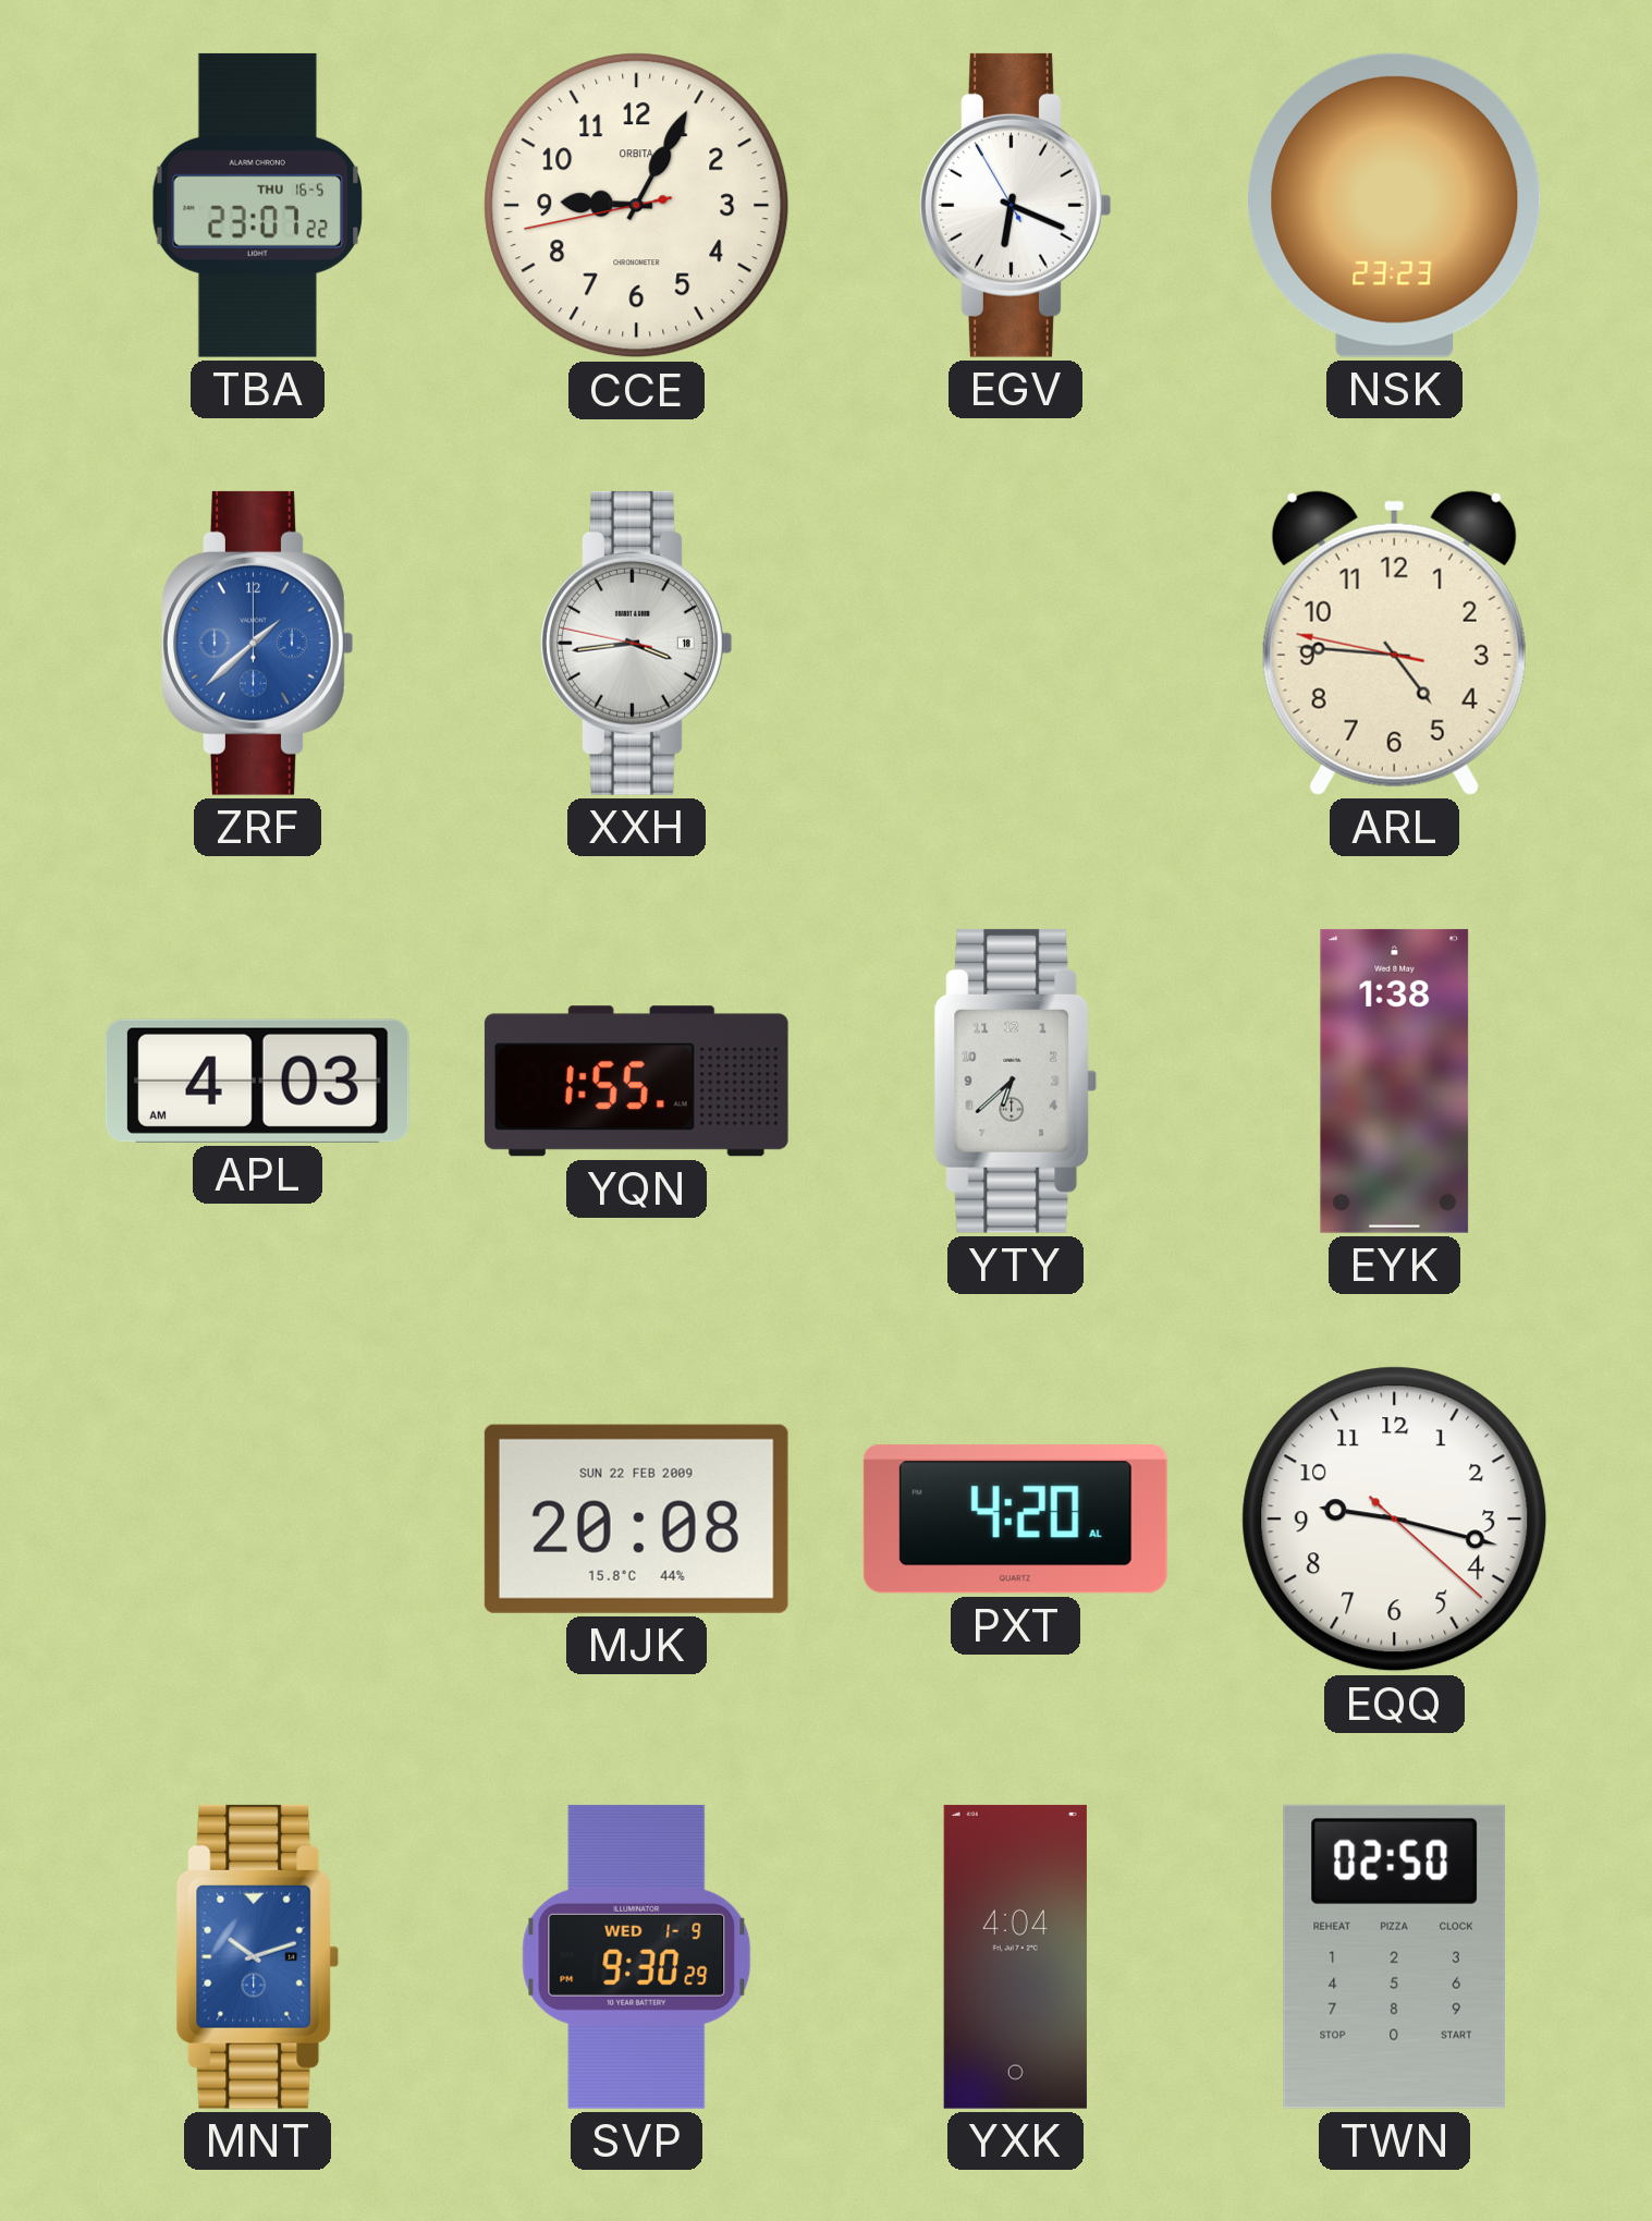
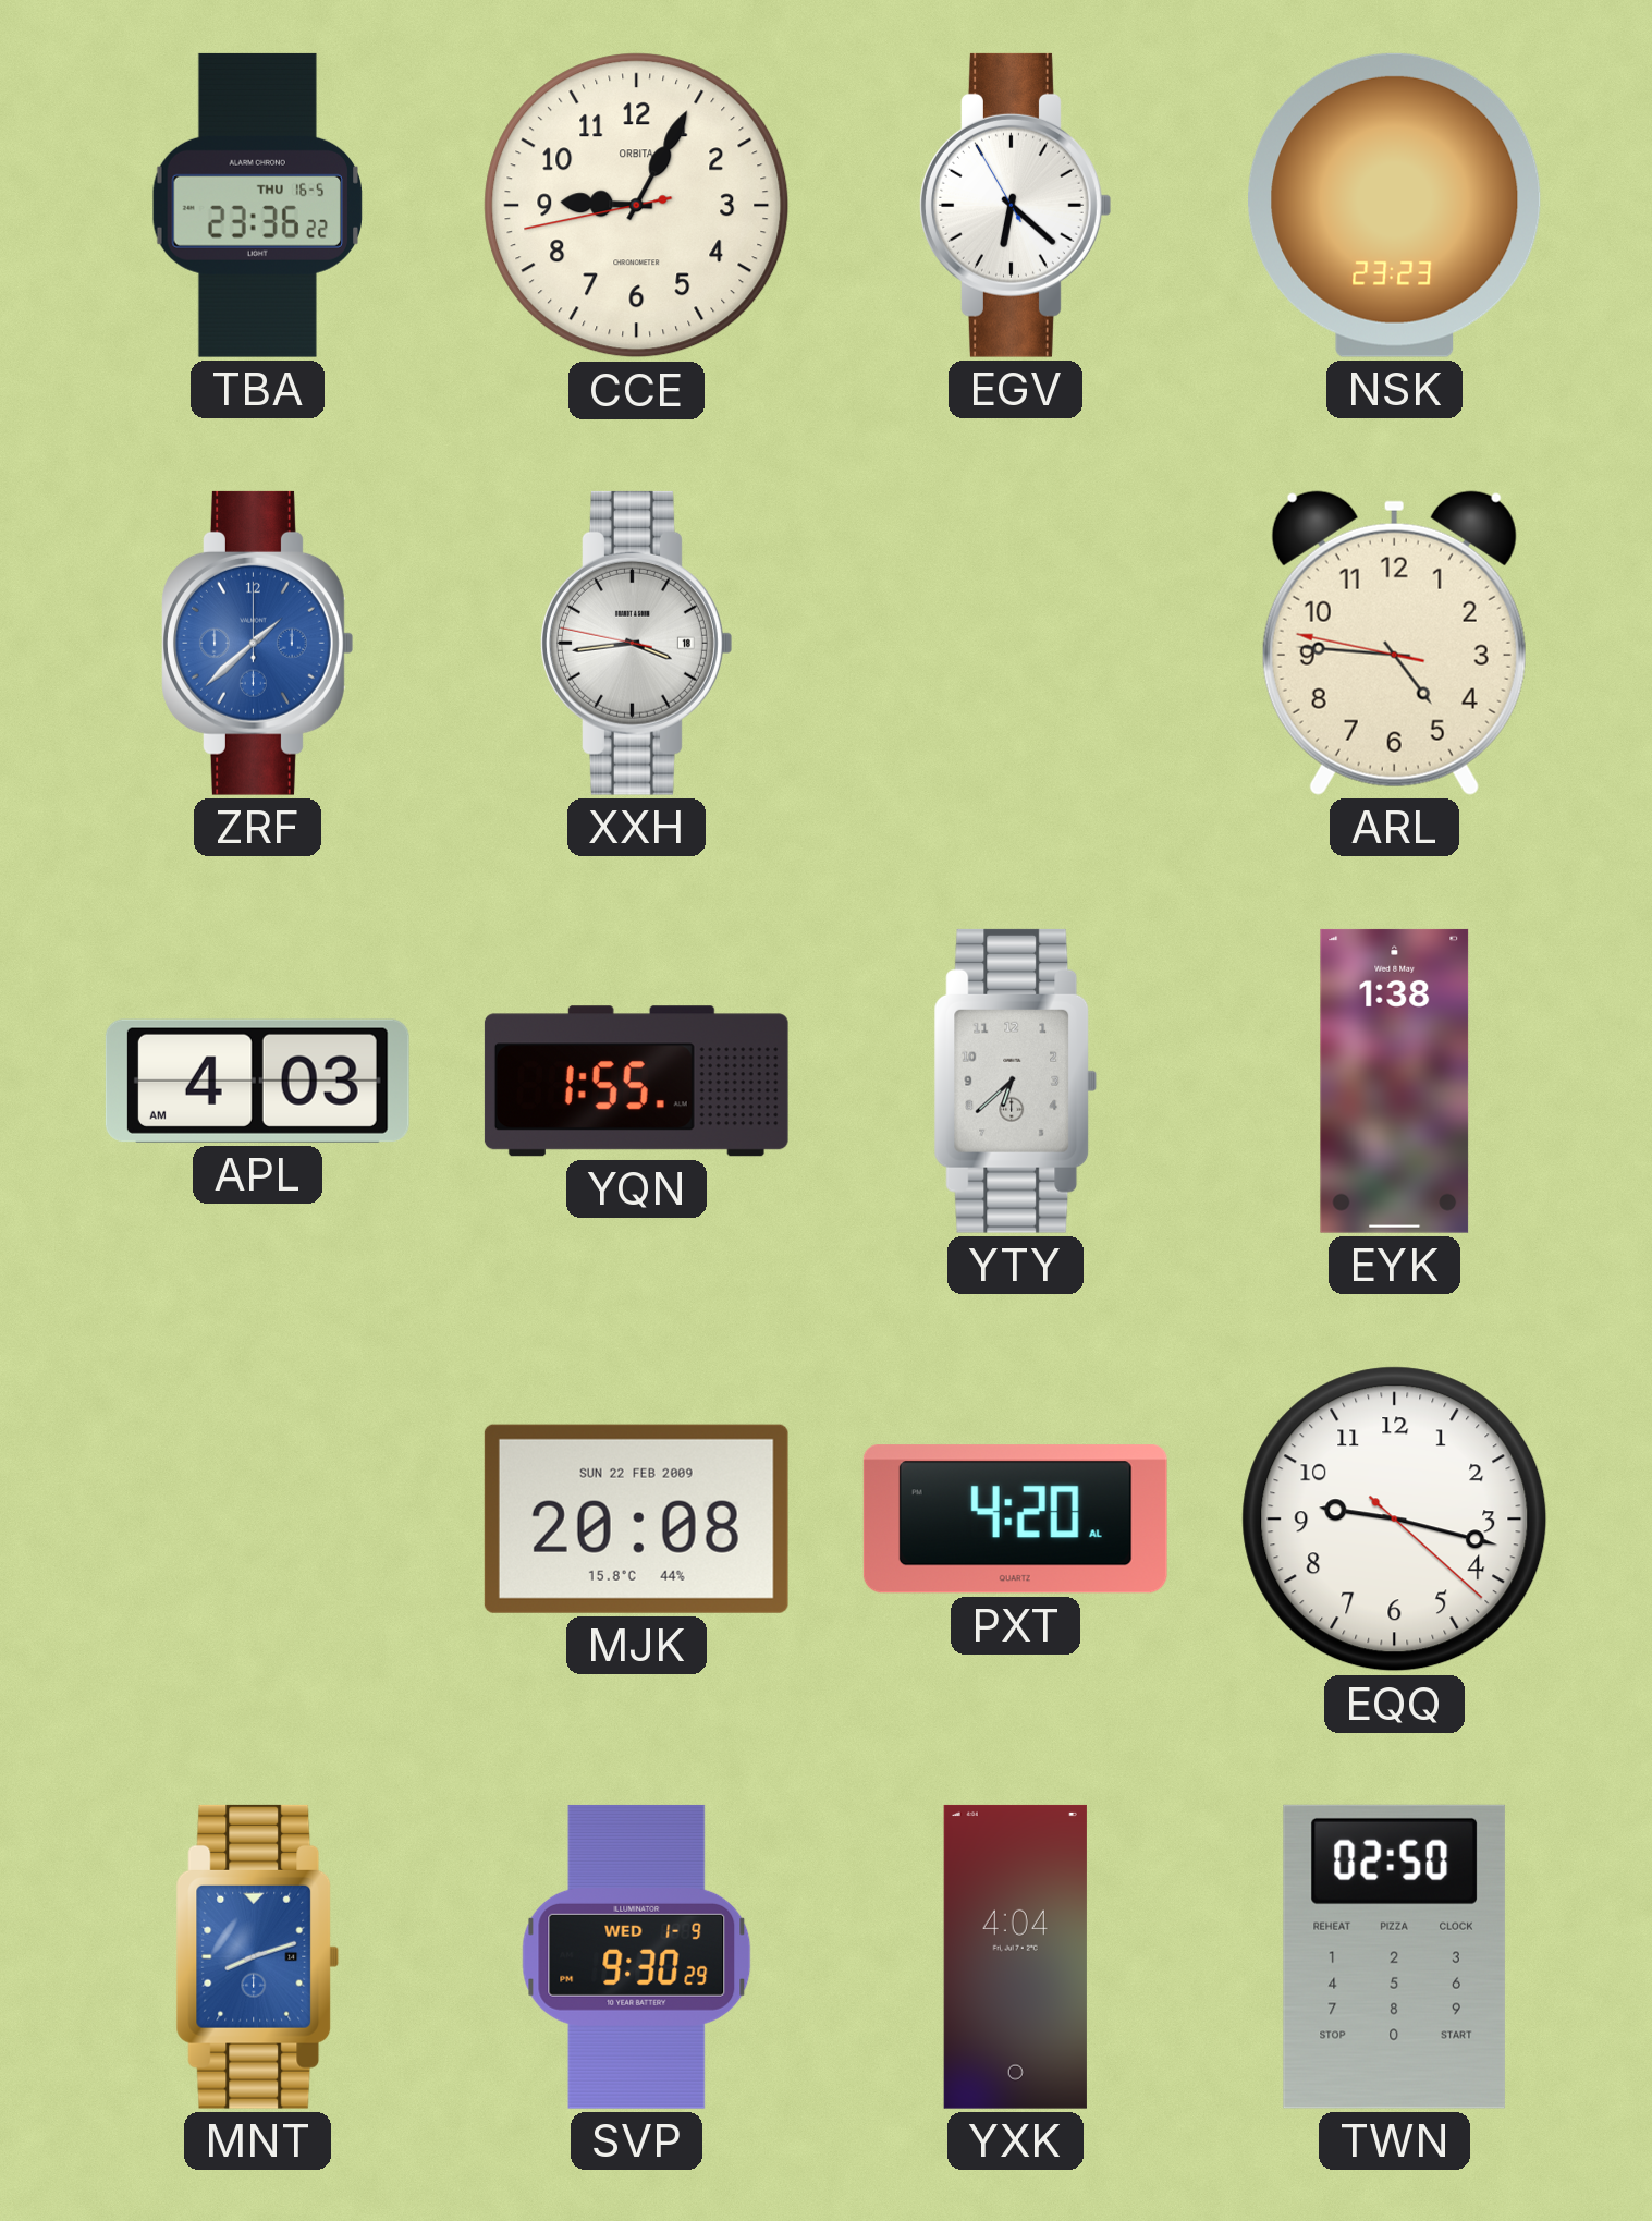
TBA: 23:07 -> 23:36
EGV: 6:18 -> 6:21
MNT: 10:12 -> 8:12
